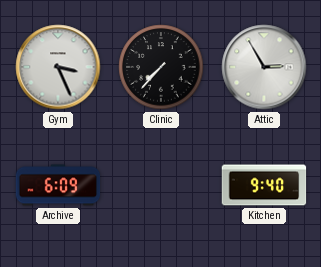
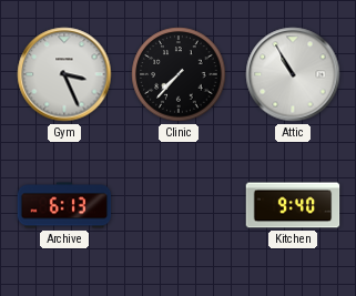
Attic: 2:55 -> 10:55
Archive: 6:09 -> 6:13
